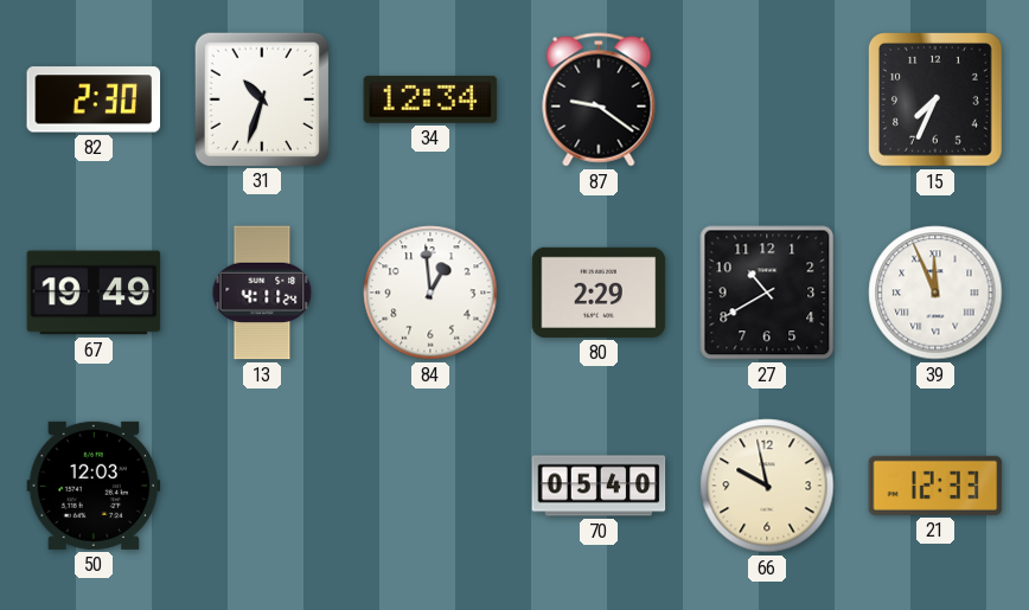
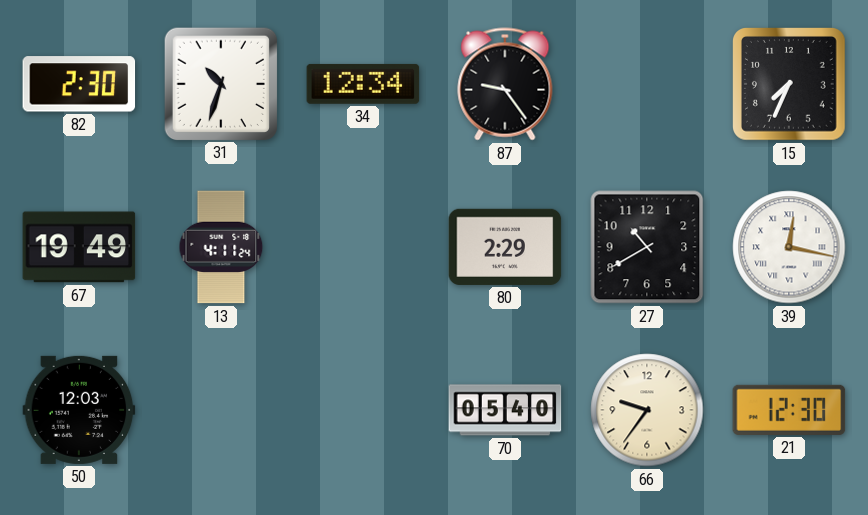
87: 9:21 -> 9:24
84: 12:59 -> none
39: 11:56 -> 12:17
66: 9:58 -> 9:36
21: 12:33 -> 12:30
